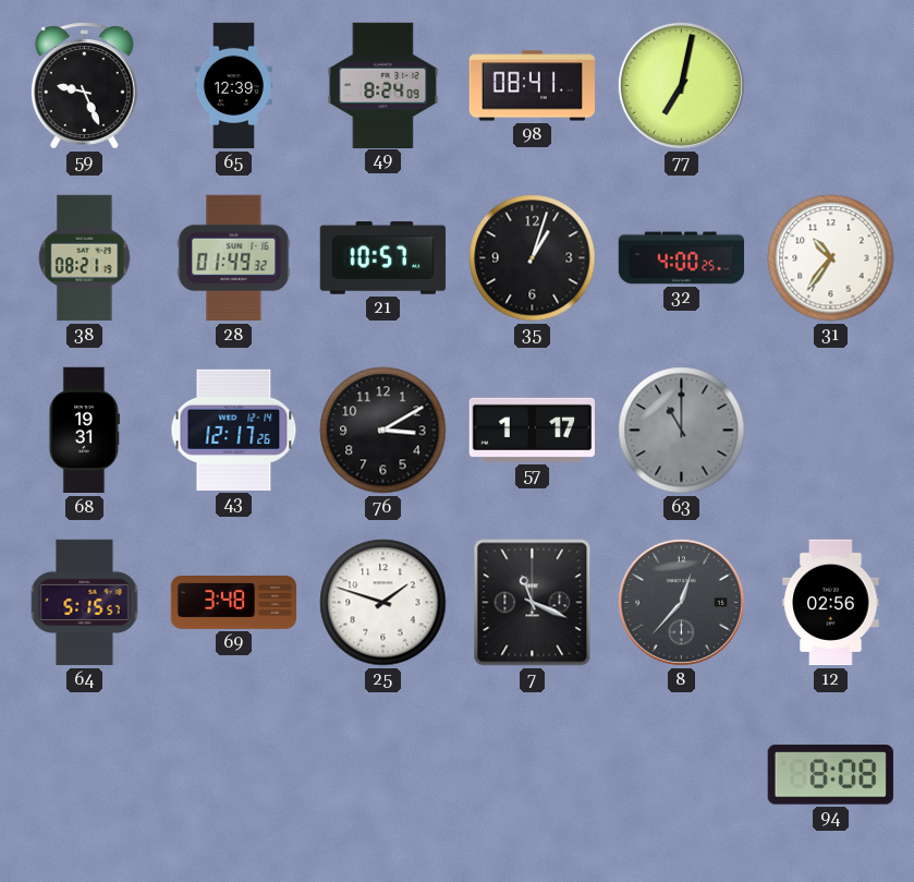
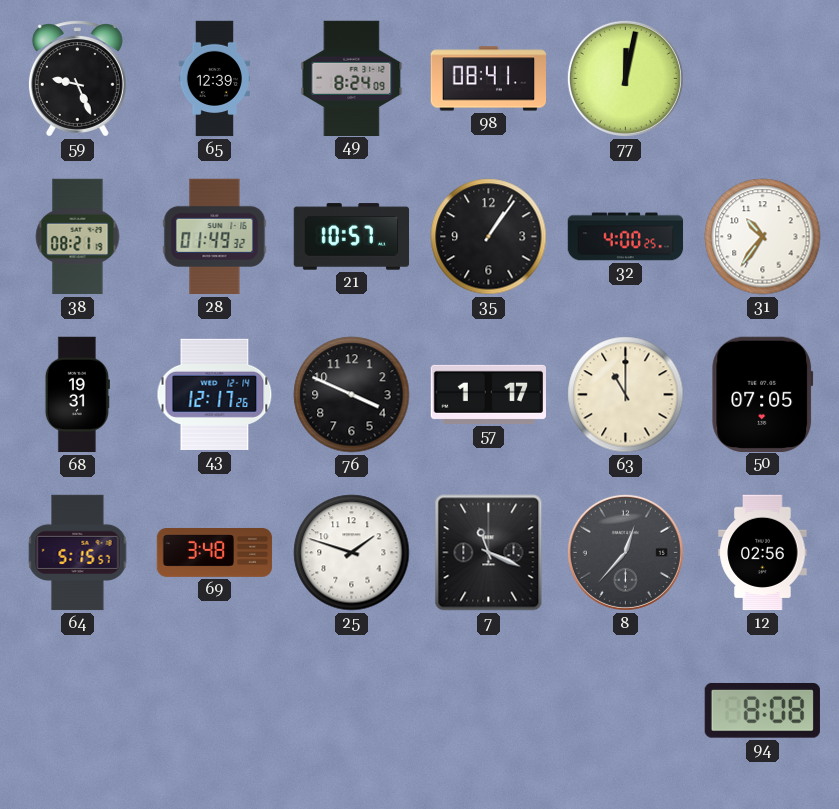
77: 7:02 -> 12:02
35: 1:03 -> 1:06
76: 3:10 -> 3:49
63 dial: grey -> cream
50: none -> 07:05
